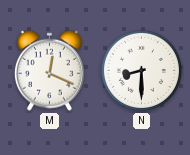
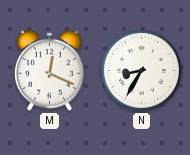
N: 8:30 -> 8:35
